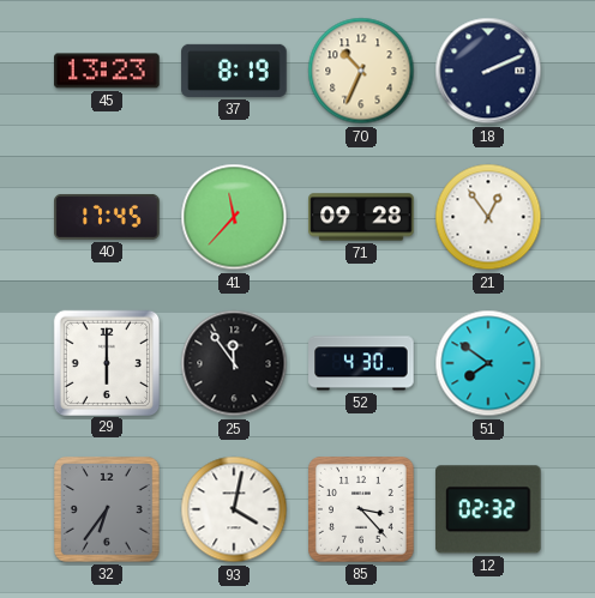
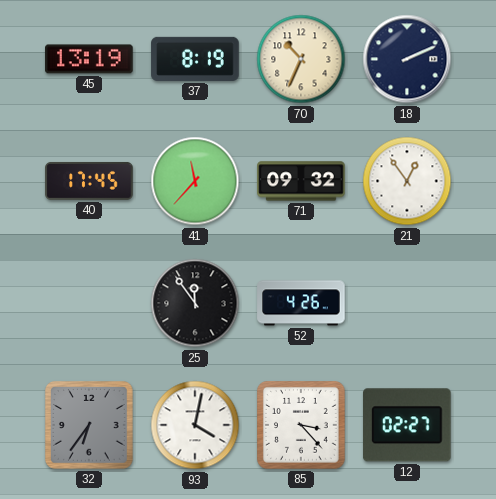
45: 13:23 -> 13:19
71: 09:28 -> 09:32
29: 6:00 -> none
52: 4:30 -> 4:26
51: 7:51 -> none
12: 02:32 -> 02:27
